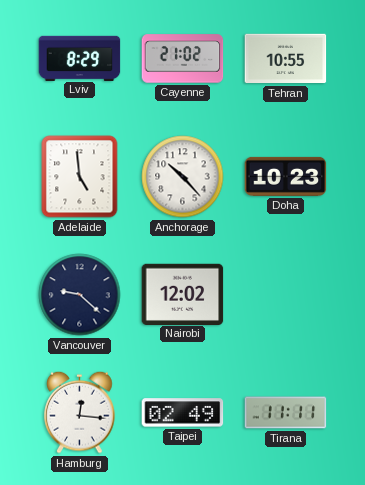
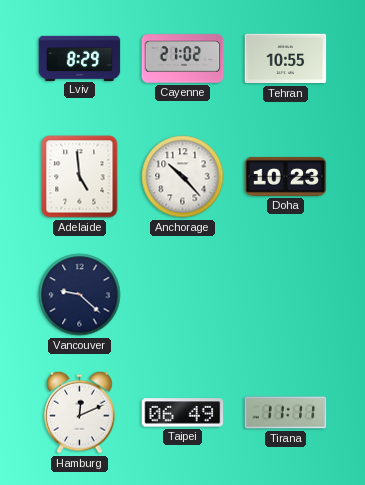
Nairobi: 12:02 -> none
Hamburg: 12:16 -> 12:11
Taipei: 02:49 -> 06:49
